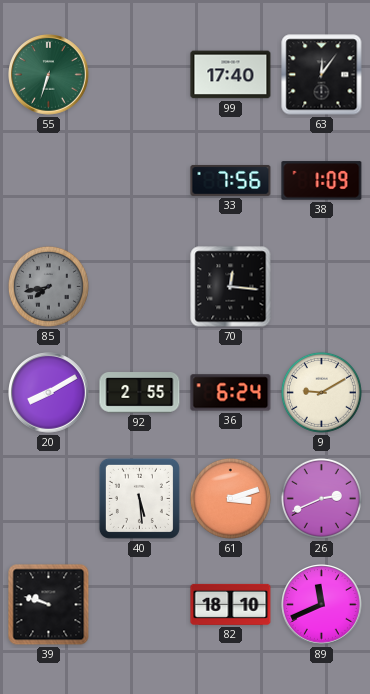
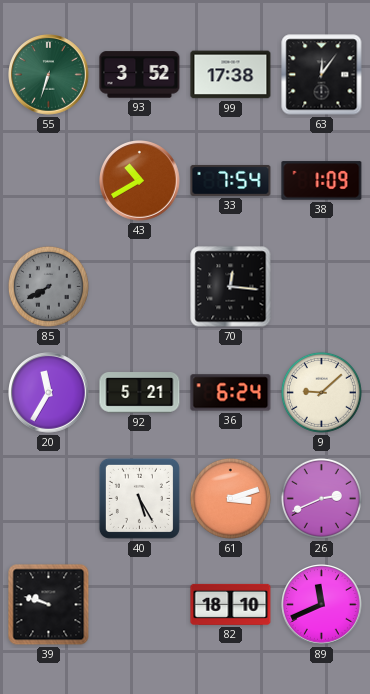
93: none -> 3:52
99: 17:40 -> 17:38
43: none -> 10:40
33: 7:56 -> 7:54
85: 7:43 -> 7:40
20: 8:10 -> 11:35
92: 2:55 -> 5:21
9: 9:10 -> 9:08
40: 5:29 -> 5:25
